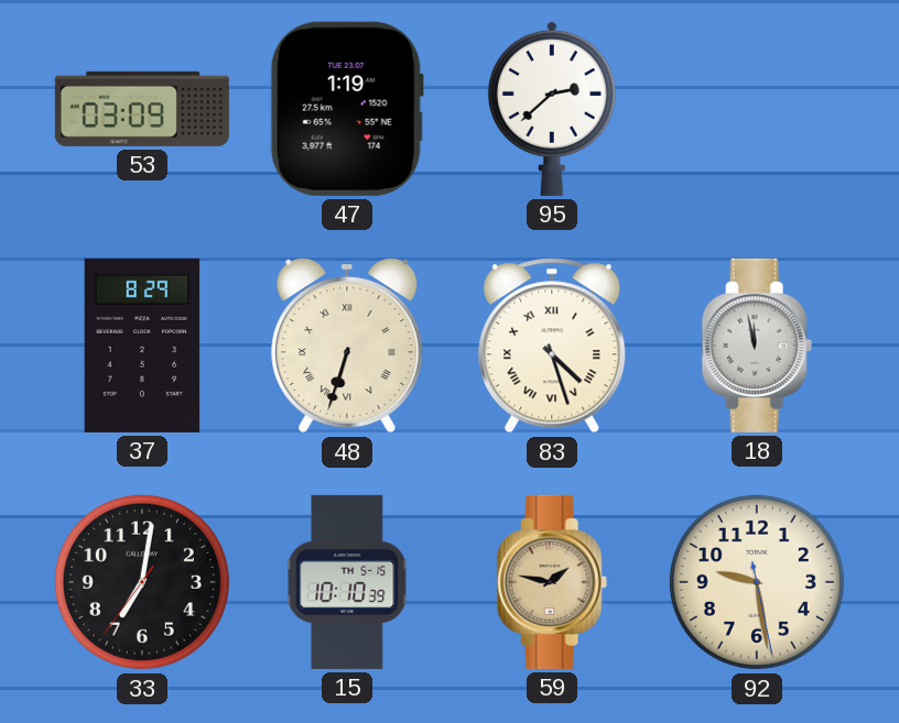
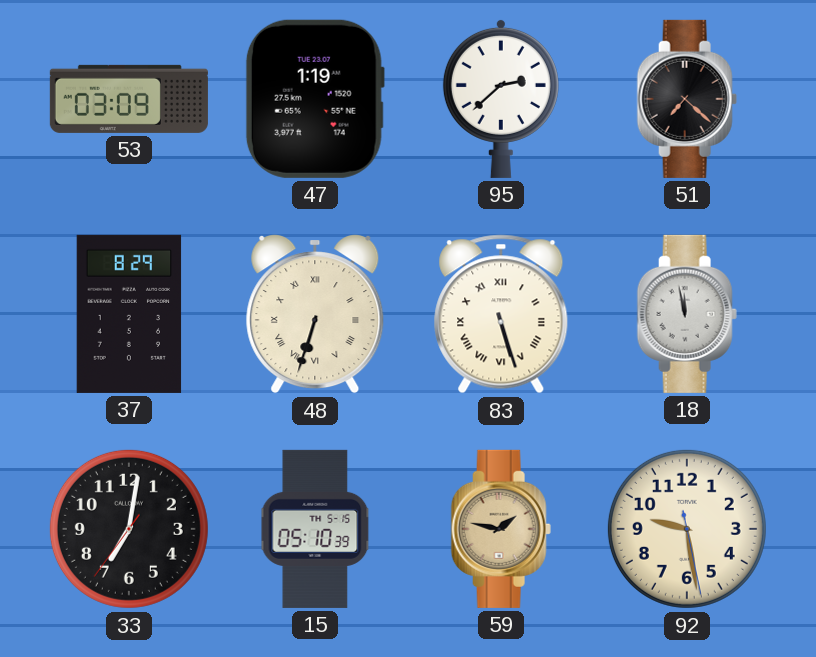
51: none -> 7:22
83: 4:27 -> 5:27
15: 10:10 -> 05:10
